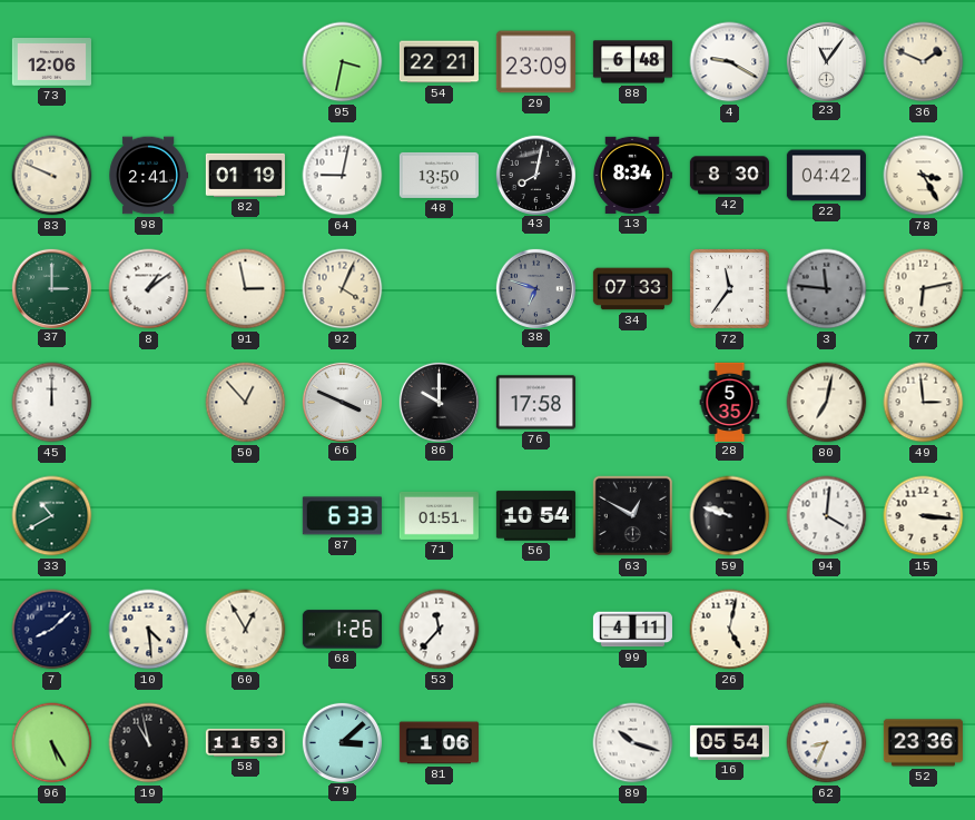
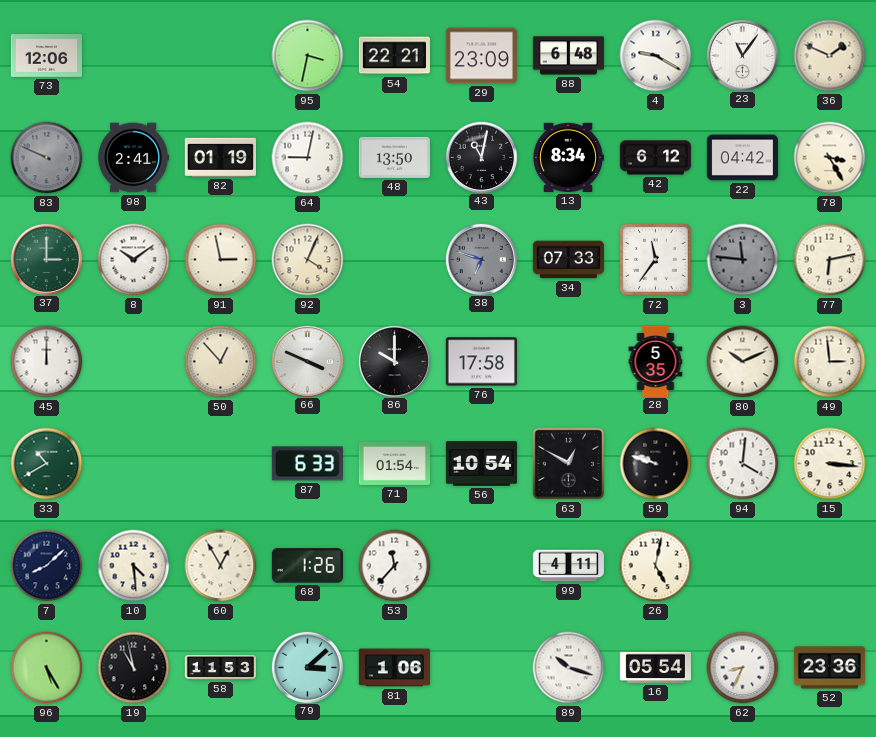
83 dial: cream -> grey
43: 8:02 -> 11:02
42: 8:30 -> 6:12
8: 1:09 -> 10:09
80: 7:02 -> 10:11
71: 01:51 -> 01:54
